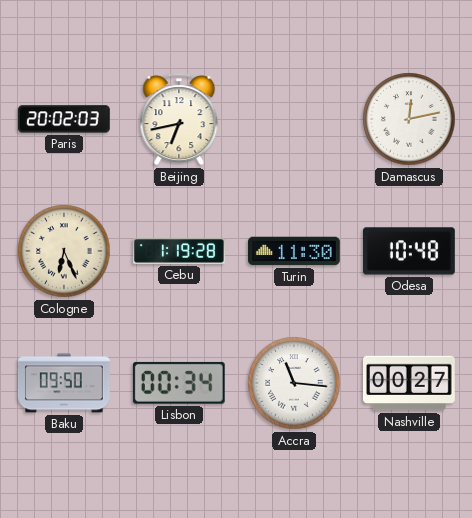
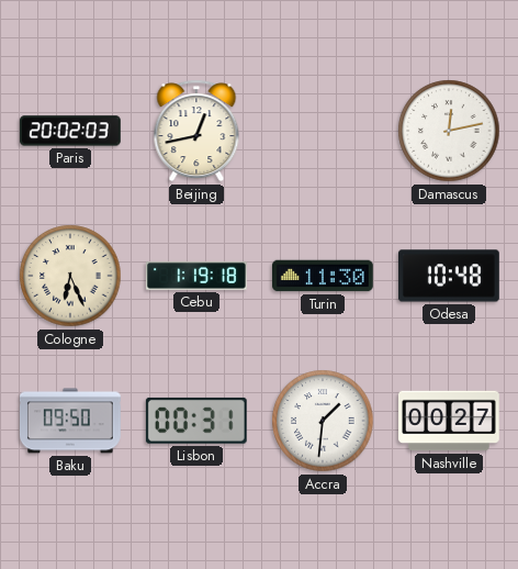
Beijing: 6:43 -> 12:43
Cebu: 1:19:28 -> 1:19:18
Lisbon: 00:34 -> 00:31
Accra: 11:16 -> 1:31
